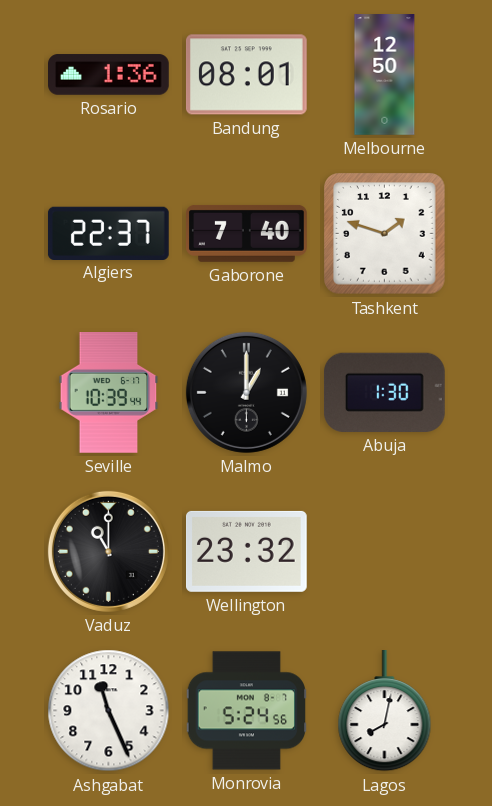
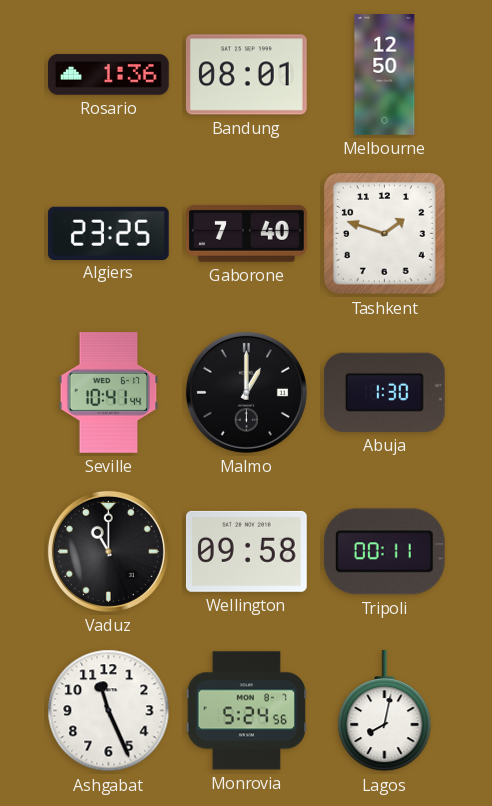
Algiers: 22:37 -> 23:25
Seville: 10:39 -> 10:41
Wellington: 23:32 -> 09:58
Tripoli: none -> 00:11
